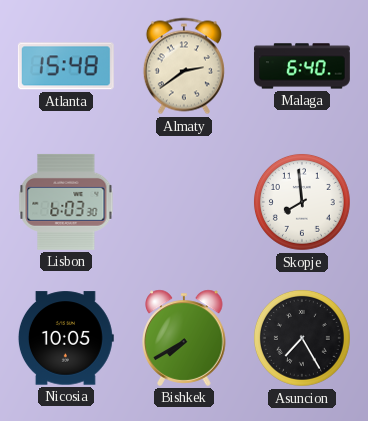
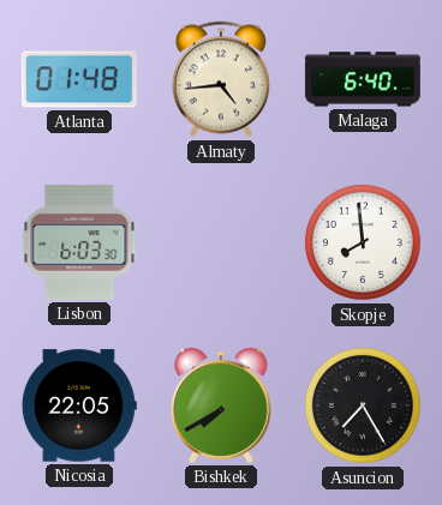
Atlanta: 15:48 -> 01:48
Almaty: 2:39 -> 4:44
Nicosia: 10:05 -> 22:05
